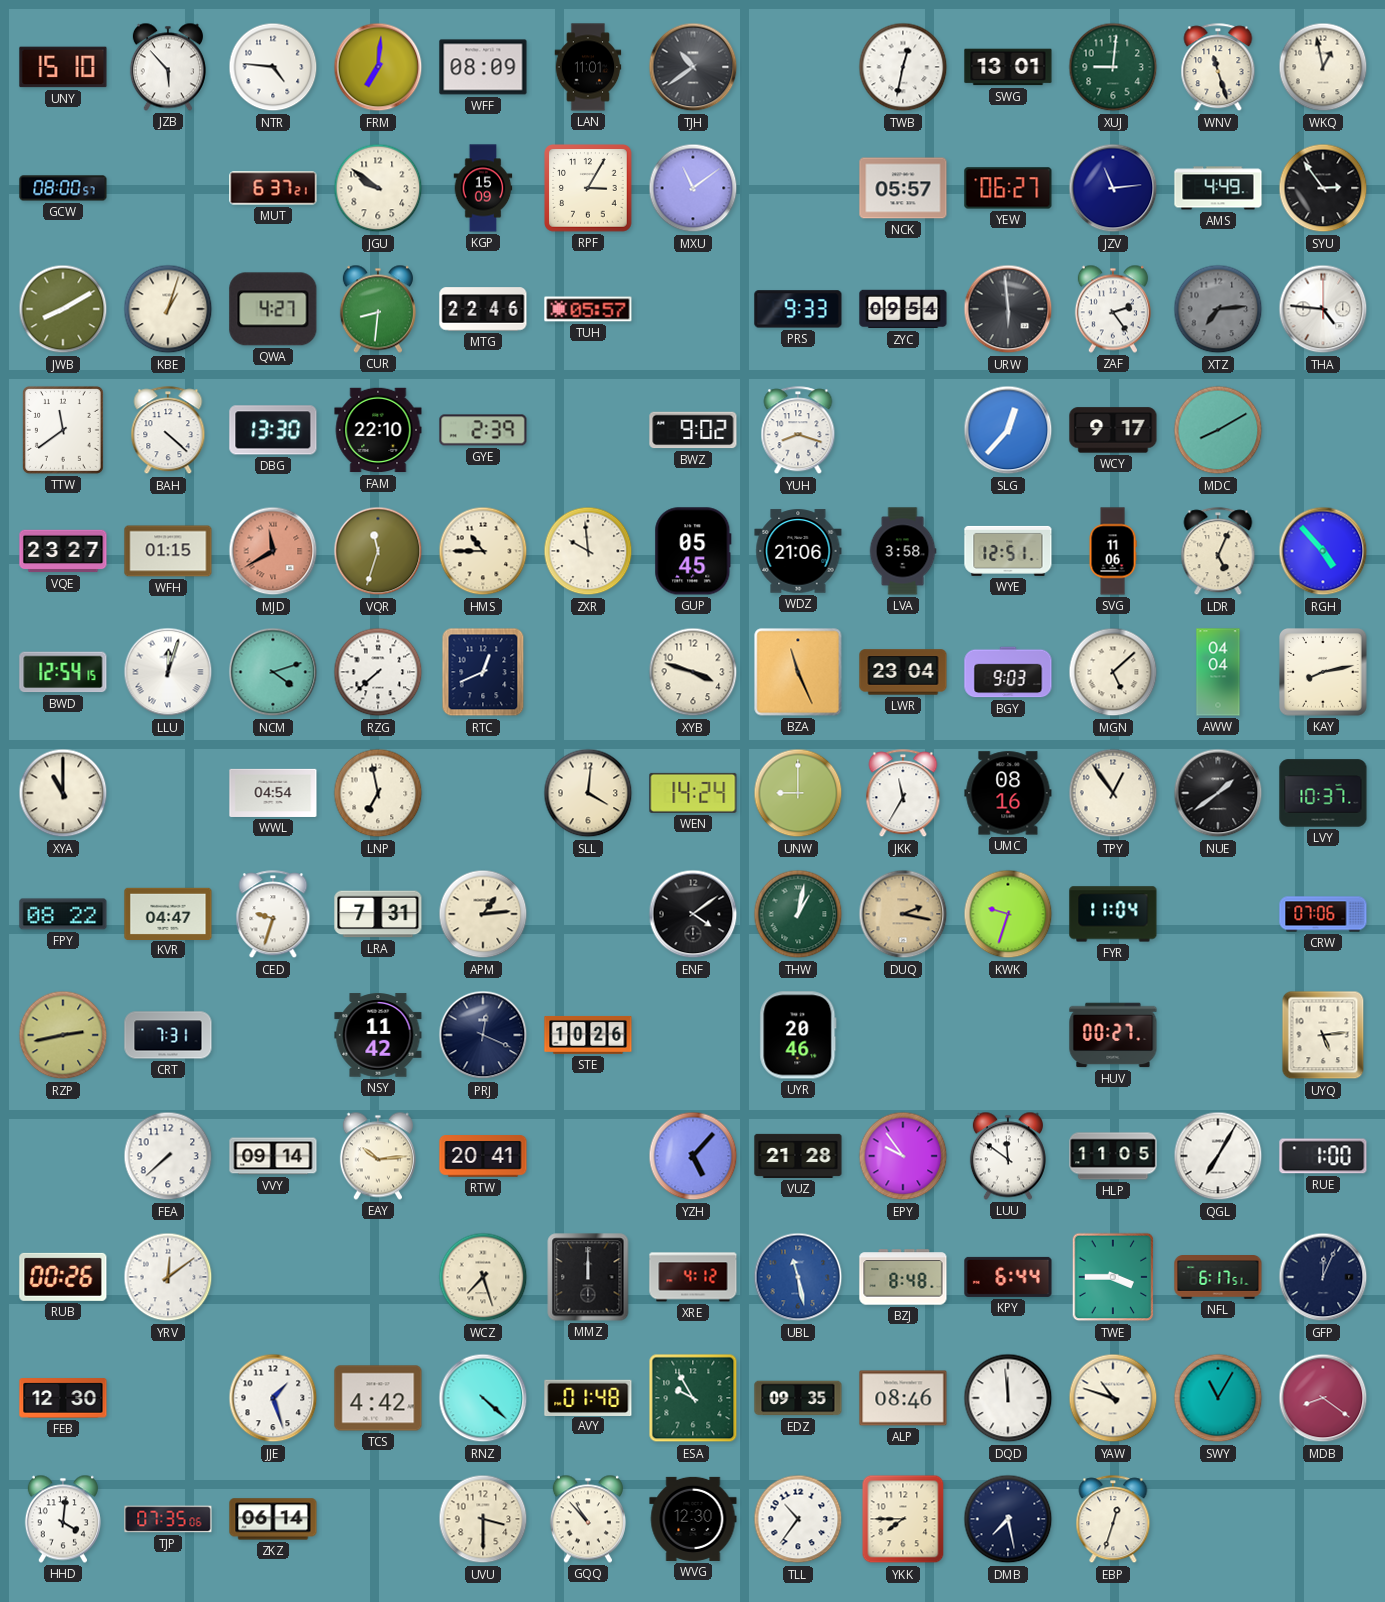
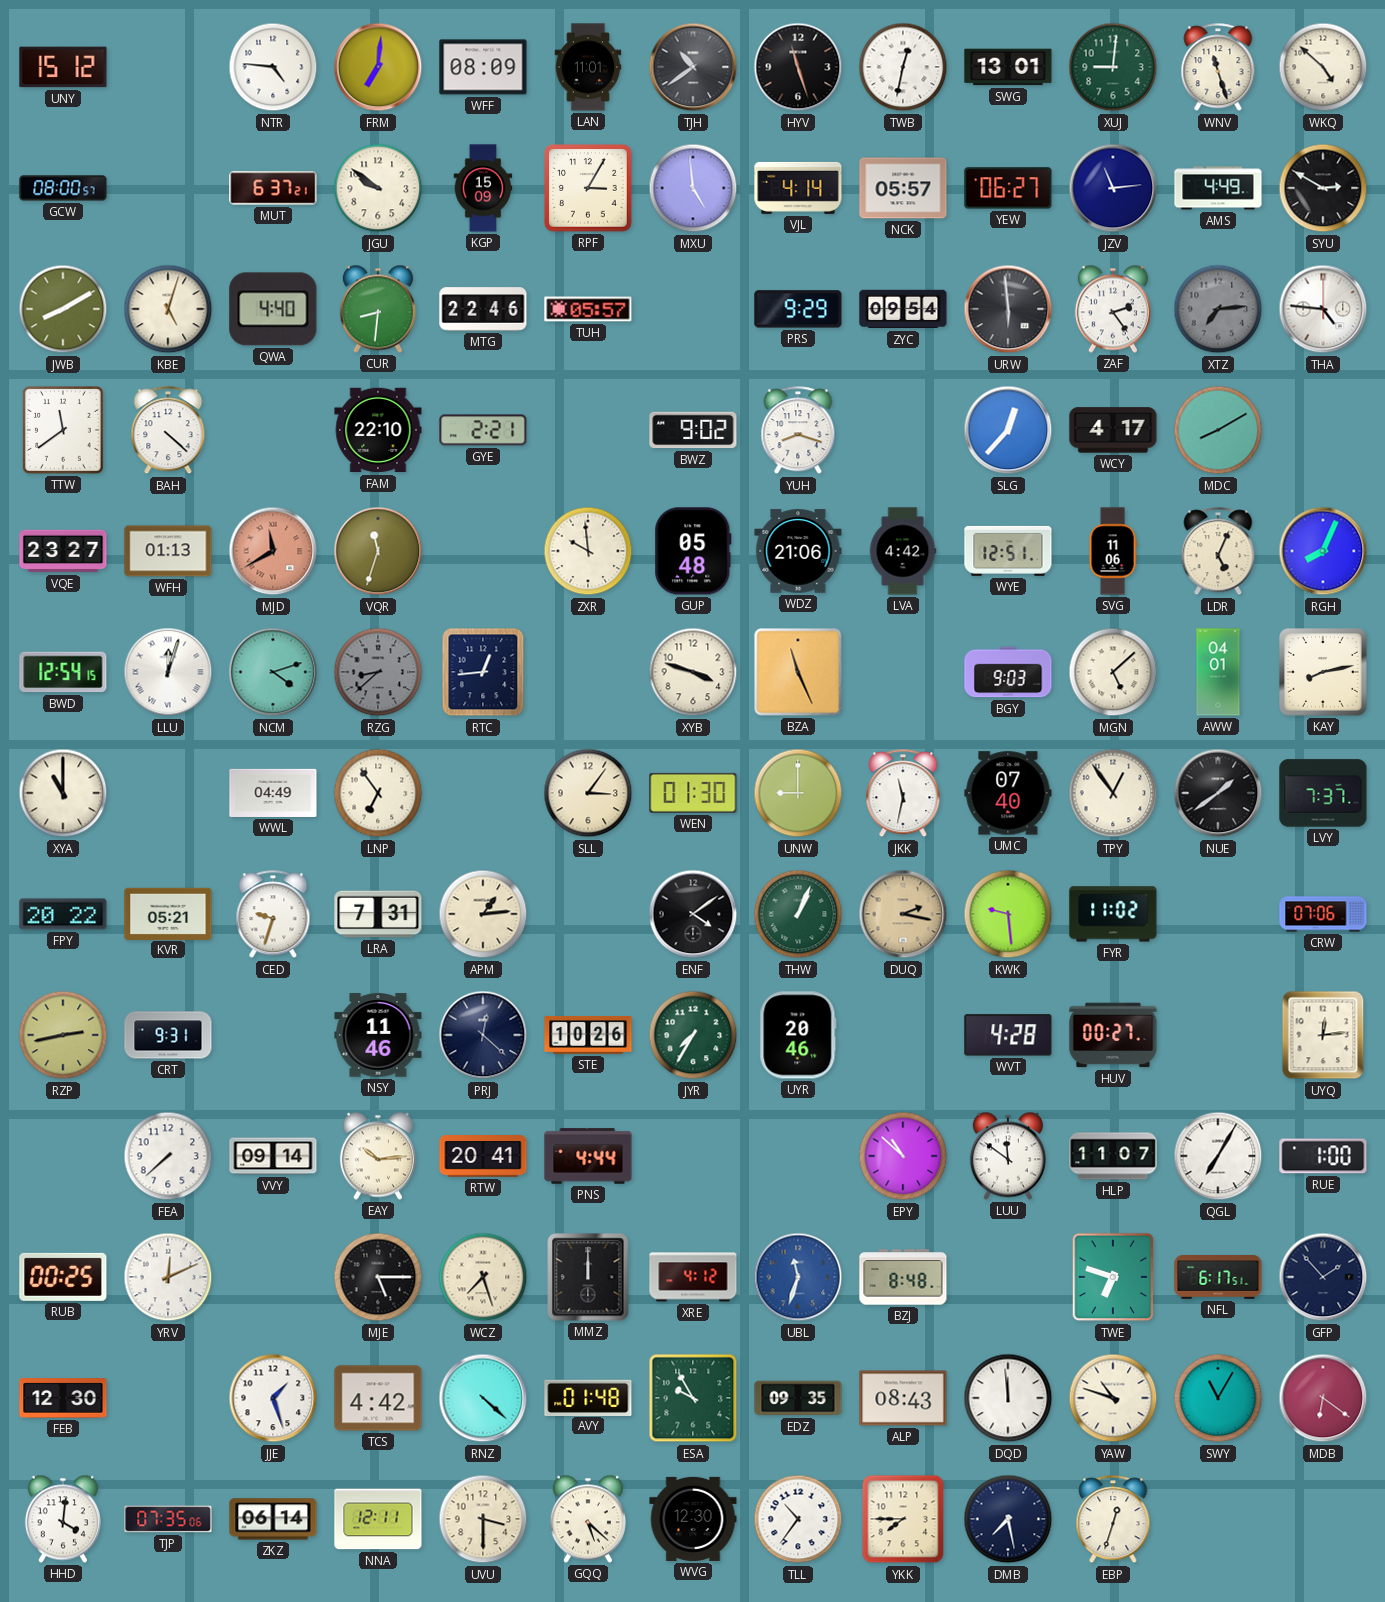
UNY: 15:10 -> 15:12
JZB: 5:53 -> none
HYV: none -> 11:27
WKQ: 12:58 -> 4:52
MXU: 11:09 -> 4:59
VJL: none -> 4:14
SYU: 2:54 -> 2:50
KBE: 1:03 -> 5:03
QWA: 4:27 -> 4:40
PRS: 9:33 -> 9:29
DBG: 13:30 -> none
GYE: 2:39 -> 2:21
WCY: 9:17 -> 4:17
WFH: 01:15 -> 01:13
HMS: 10:45 -> none
GUP: 05:45 -> 05:48
LVA: 3:58 -> 4:42
RGH: 4:53 -> 8:04
RZG: 7:38 -> 8:38
RZG dial: white -> grey
RTC: 12:41 -> 12:44
LWR: 23:04 -> none
AWW: 04:04 -> 04:01
WWL: 04:54 -> 04:49
LNP: 6:58 -> 6:54
SLL: 4:01 -> 3:06
WEN: 14:24 -> 01:30
JKK: 11:35 -> 11:32
UMC: 08:16 -> 07:40
LVY: 10:37 -> 7:37
FPY: 08:22 -> 20:22
KVR: 04:47 -> 05:21
THW: 1:02 -> 1:04
KWK: 9:33 -> 9:29
FYR: 11:04 -> 11:02
CRT: 7:31 -> 9:31
NSY: 11:42 -> 11:46
PRJ: 12:19 -> 12:22
JYR: none -> 7:35
WVT: none -> 4:28
UYQ: 5:14 -> 12:14
PNS: none -> 4:44
YZH: 5:07 -> none
VUZ: 21:28 -> none
EPY: 9:54 -> 10:52
HLP: 11:05 -> 11:07
RUB: 00:26 -> 00:25
YRV: 12:09 -> 12:11
MJE: none -> 5:15
UBL: 11:28 -> 11:33
KPY: 6:44 -> none
TWE: 3:45 -> 6:48
GFP: 12:04 -> 1:53
ALP: 08:46 -> 08:43
MDB: 8:21 -> 6:21
NNA: none -> 12:11
GQQ: 10:53 -> 5:22
